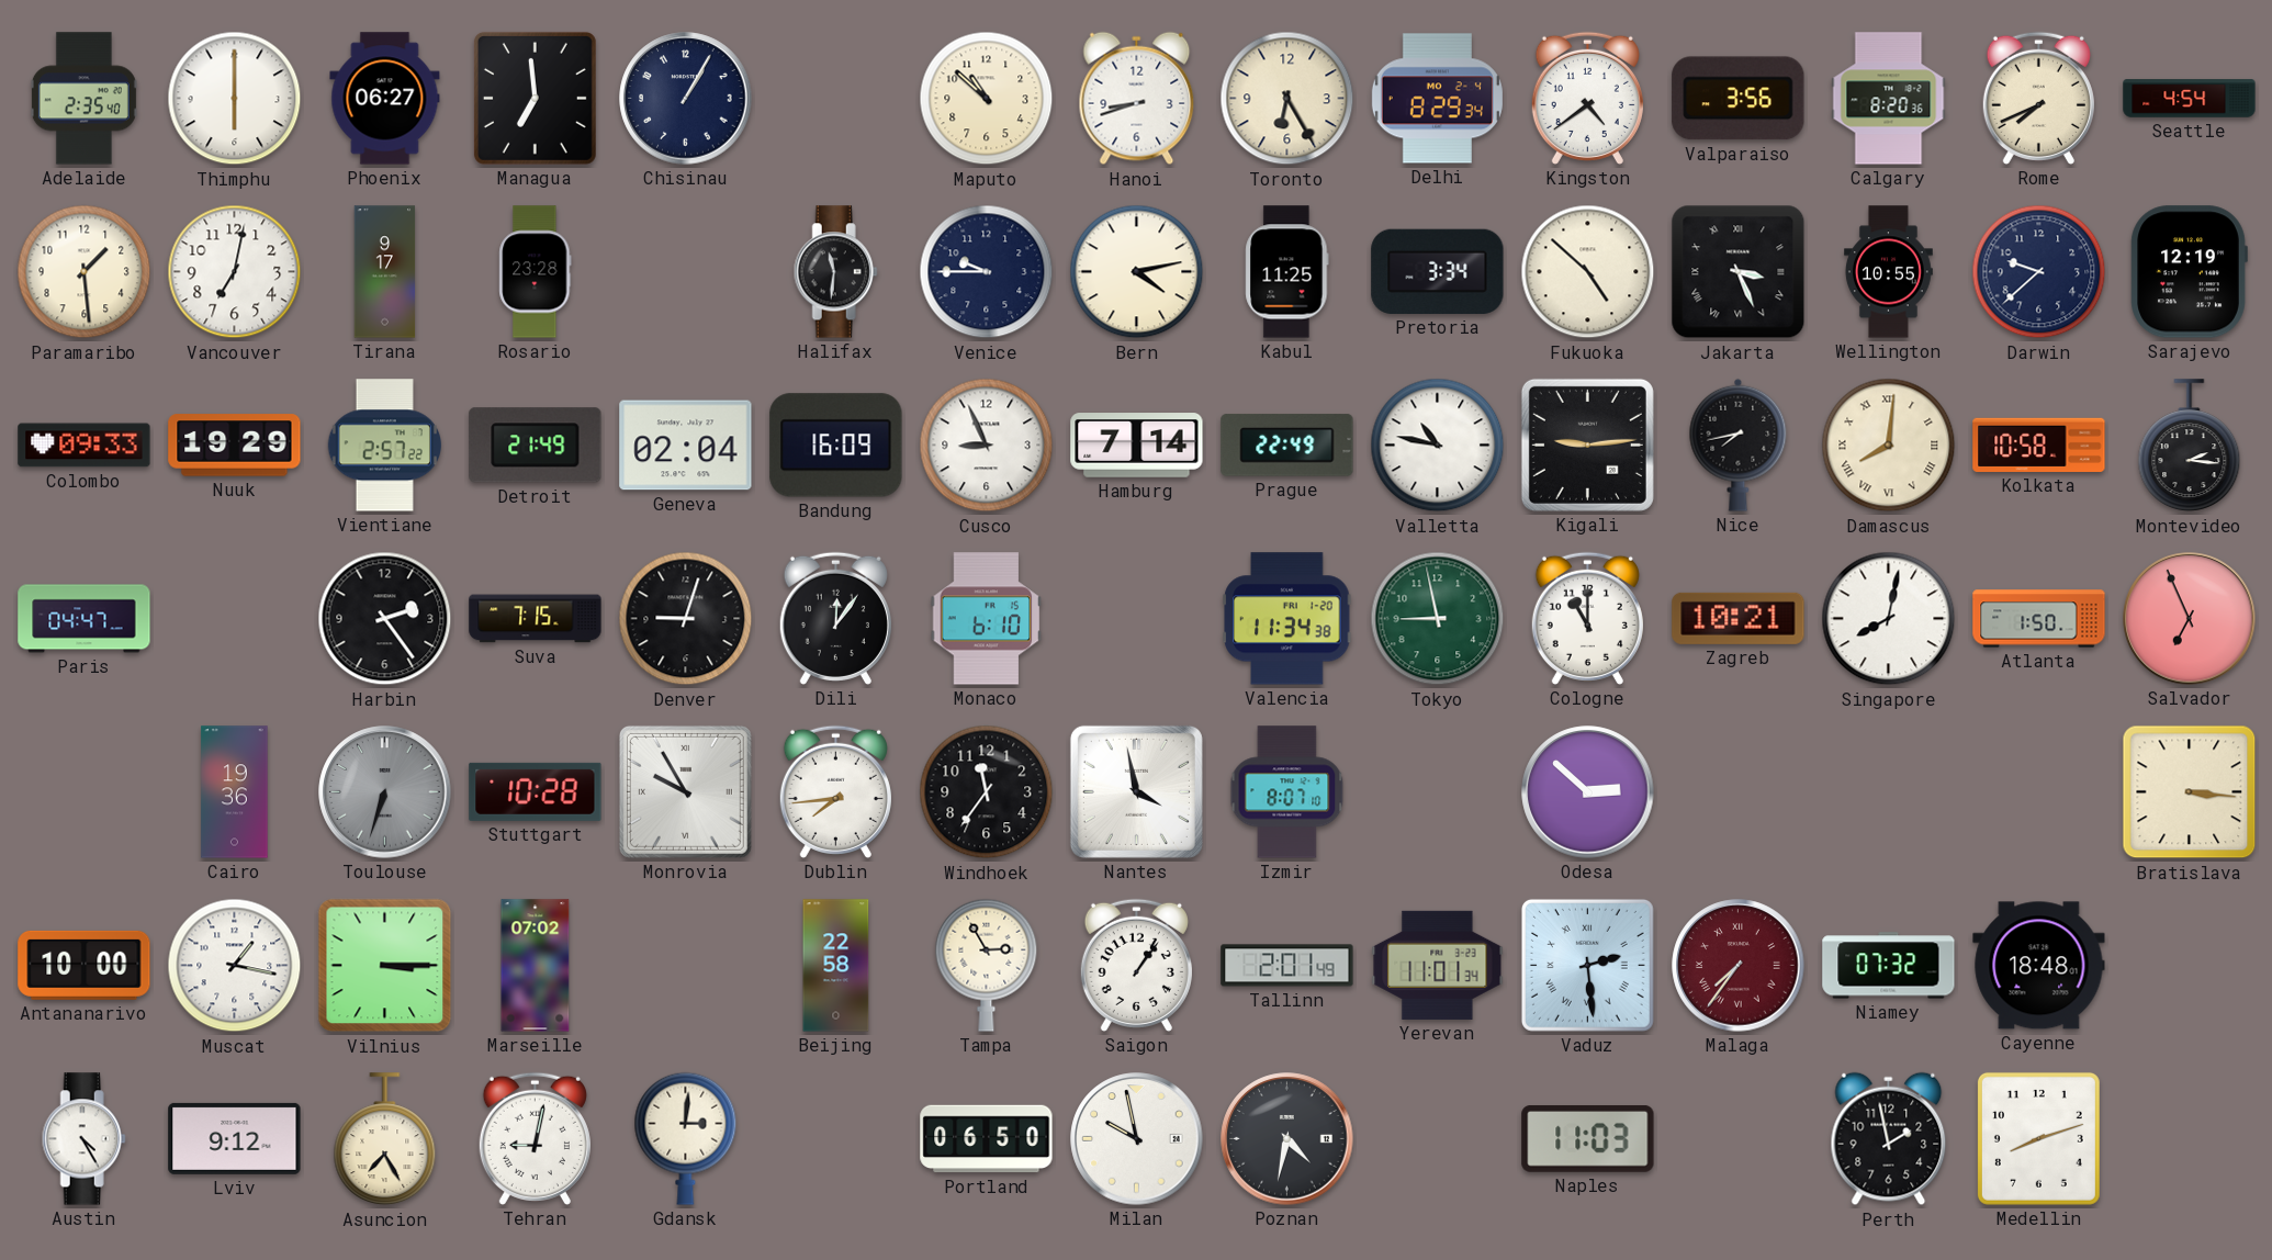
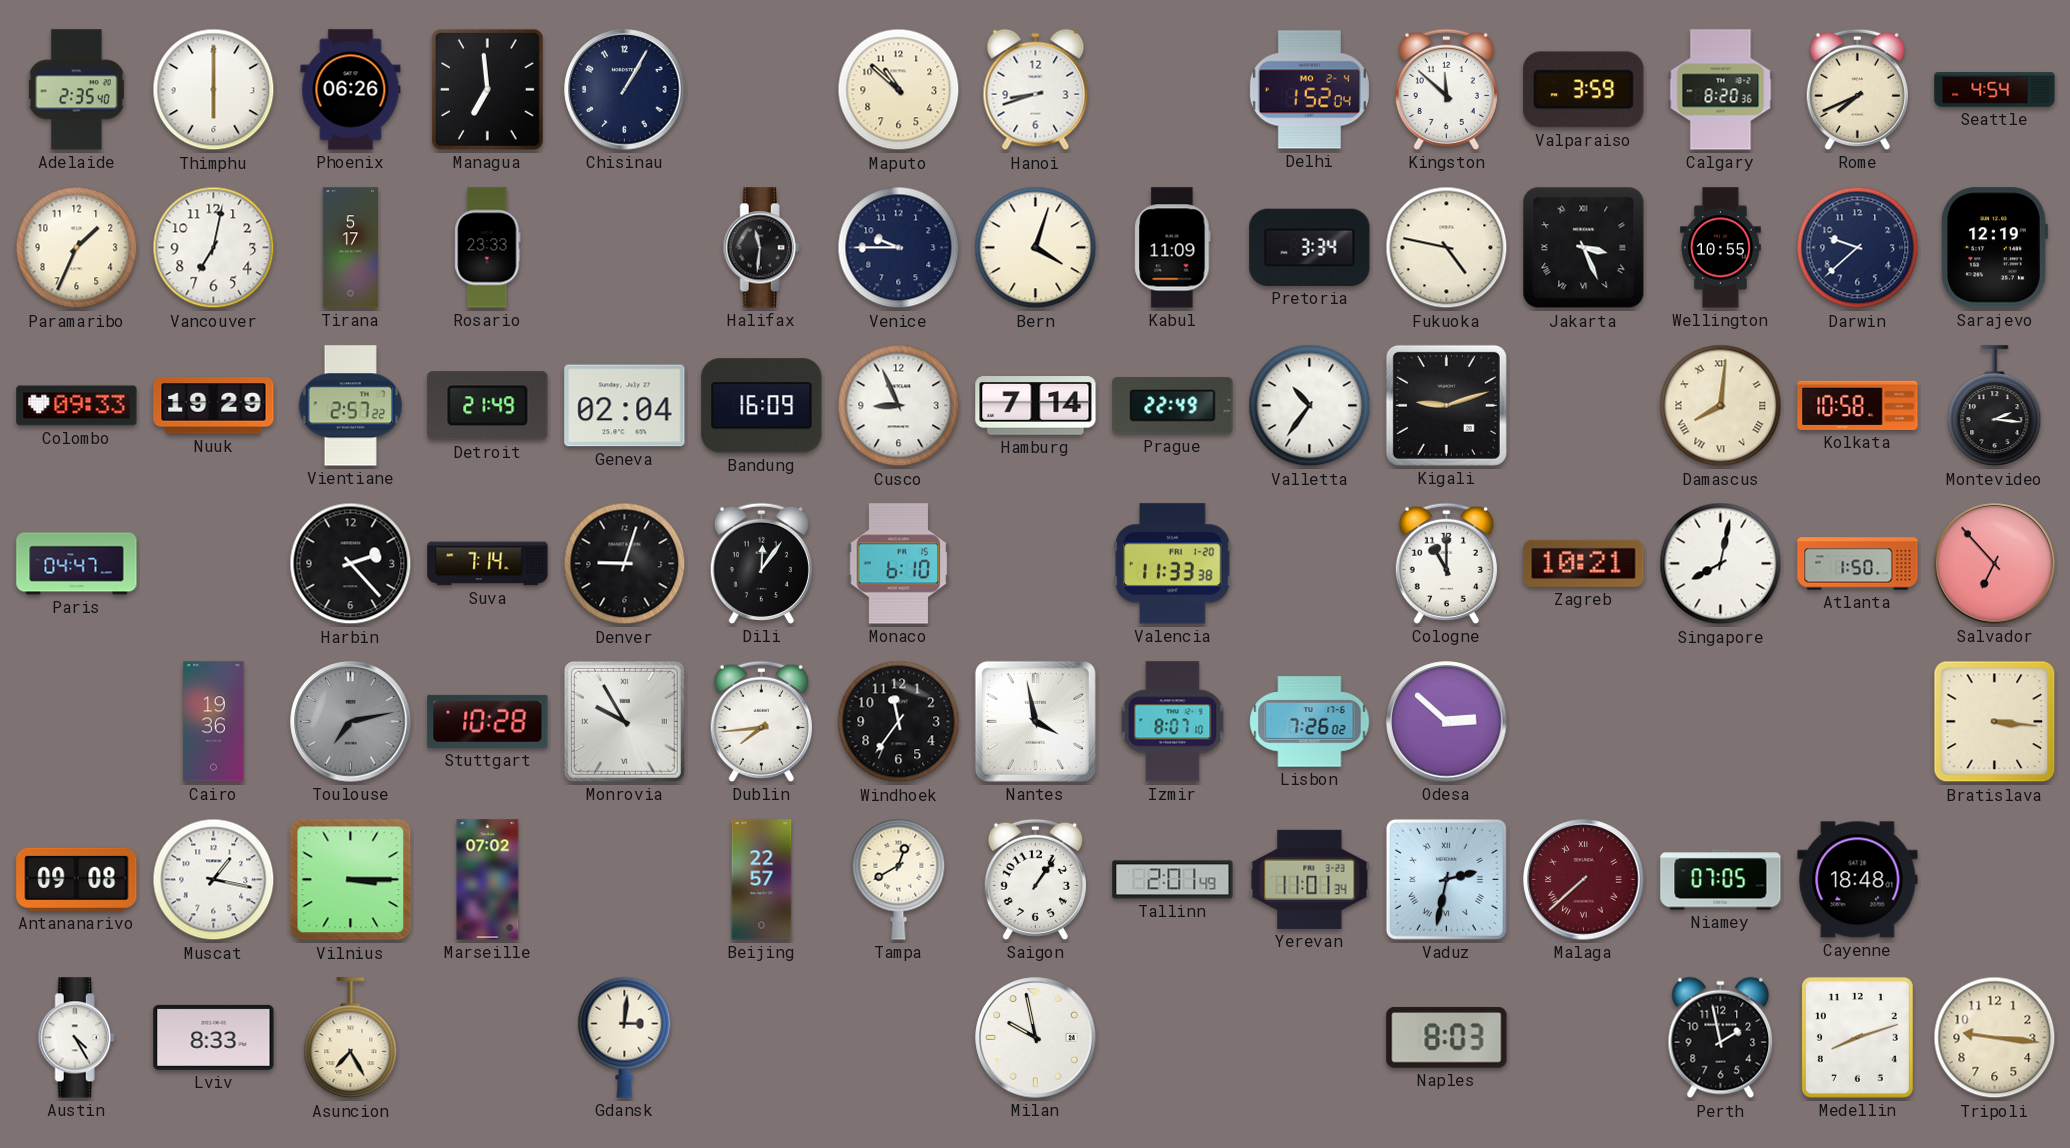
Phoenix: 06:27 -> 06:26
Toronto: 6:25 -> none
Delhi: 8:29 -> 1:52
Kingston: 4:39 -> 11:52
Valparaiso: 3:56 -> 3:59
Paramaribo: 1:29 -> 1:34
Tirana: 9:17 -> 5:17
Rosario: 23:28 -> 23:33
Bern: 4:13 -> 4:03
Kabul: 11:25 -> 11:09
Fukuoka: 4:52 -> 4:47
Valletta: 10:47 -> 10:36
Kigali: 9:14 -> 9:12
Nice: 7:43 -> none
Harbin: 2:24 -> 2:23
Suva: 7:15 -> 7:14
Valencia: 11:34 -> 11:33
Tokyo: 8:58 -> none
Salvador: 6:56 -> 6:53
Toulouse: 6:33 -> 7:13
Lisbon: none -> 7:26
Antananarivo: 10:00 -> 09:08
Beijing: 22:58 -> 22:57
Tampa: 2:55 -> 12:40
Vaduz: 2:29 -> 2:32
Malaga: 7:36 -> 7:38
Niamey: 07:32 -> 07:05
Lviv: 9:12 -> 8:33
Tehran: 9:02 -> none
Portland: 06:50 -> none
Poznan: 4:32 -> none
Naples: 11:03 -> 8:03
Tripoli: none -> 9:16
